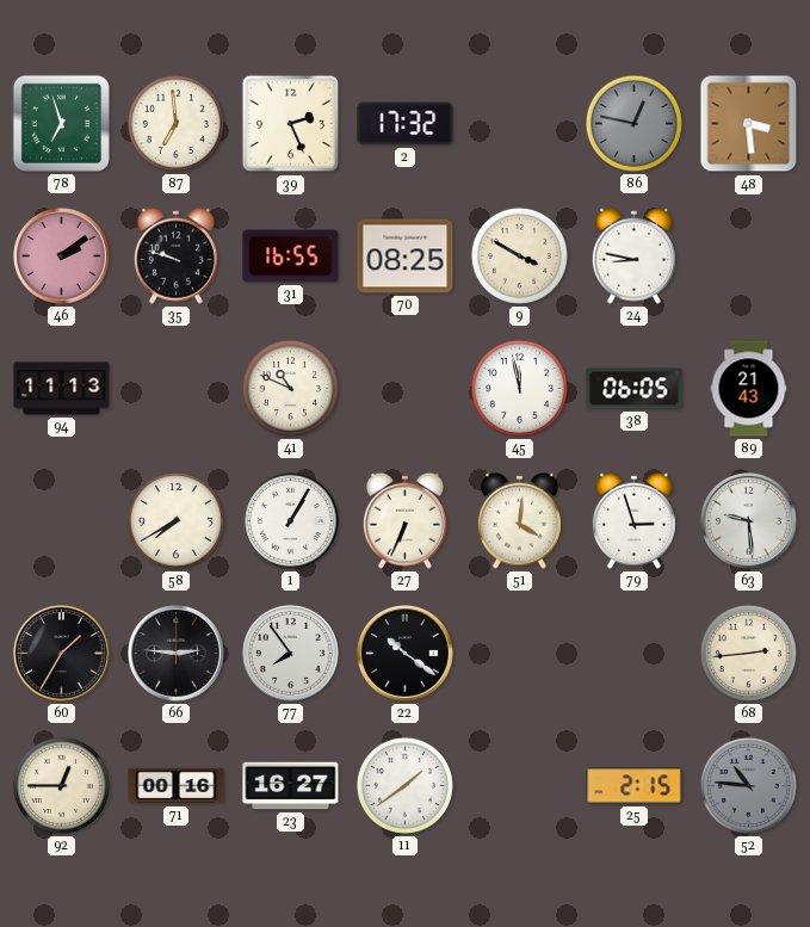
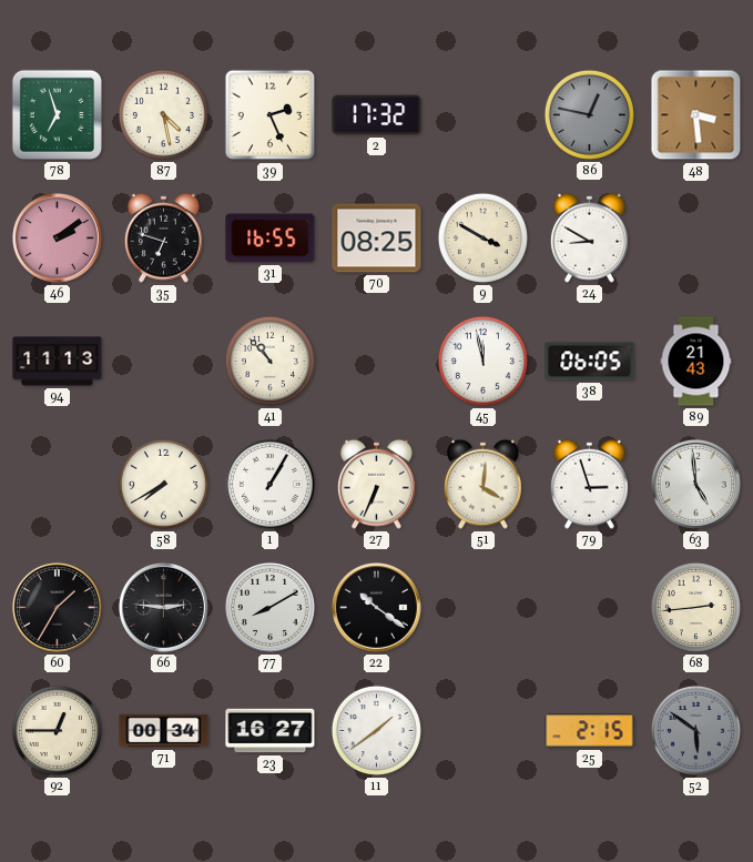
87: 6:59 -> 4:28
35: 9:48 -> 6:48
24: 8:47 -> 8:50
41: 10:49 -> 10:53
63: 9:29 -> 4:59
77: 7:54 -> 8:10
71: 00:16 -> 00:34
52: 10:46 -> 5:51
